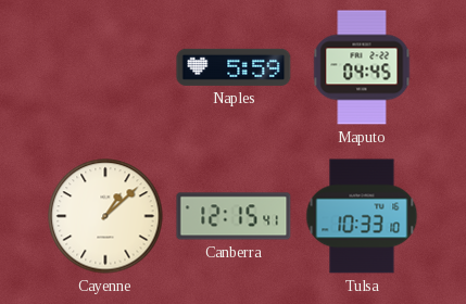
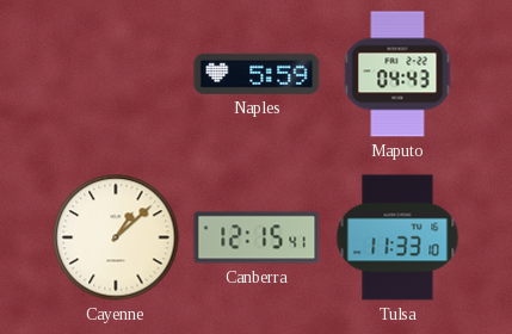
Maputo: 04:45 -> 04:43
Tulsa: 10:33 -> 11:33
